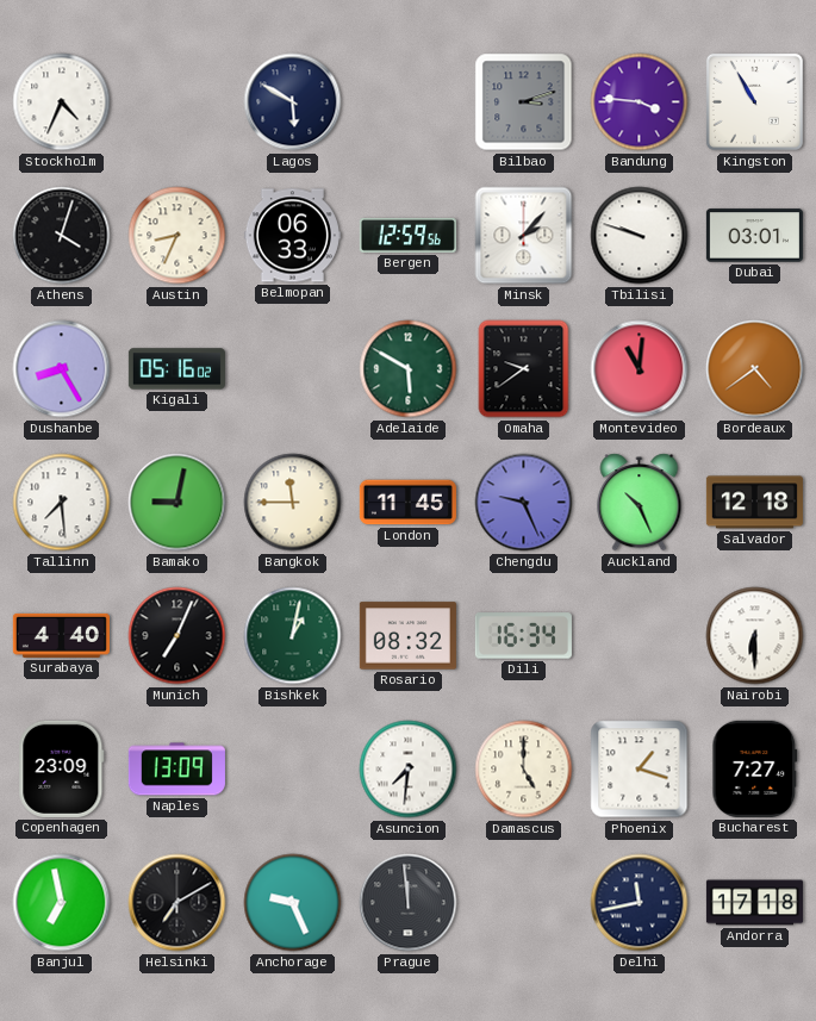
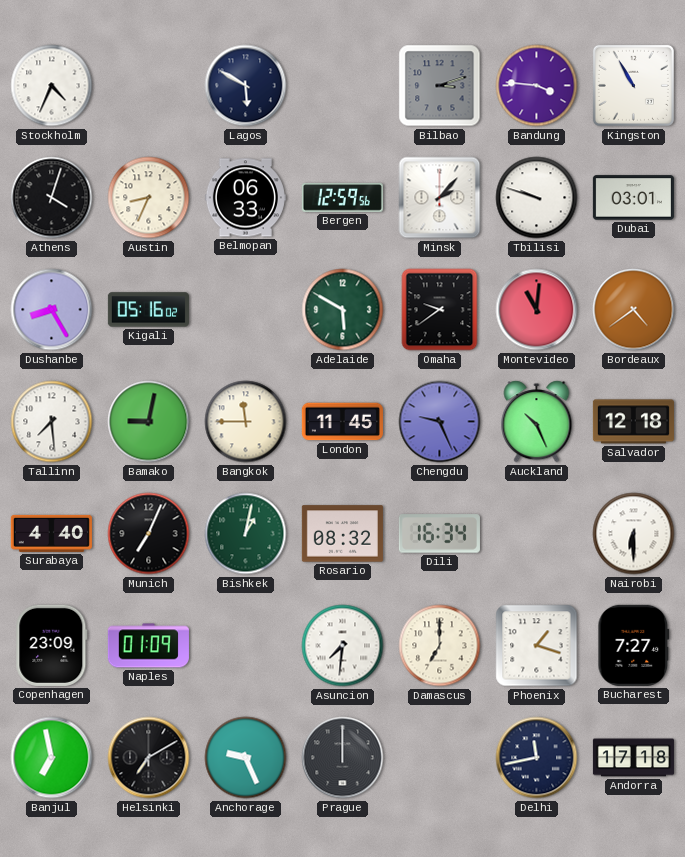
Naples: 13:09 -> 01:09
Damascus: 5:00 -> 7:00
Prague: 11:59 -> 12:00
